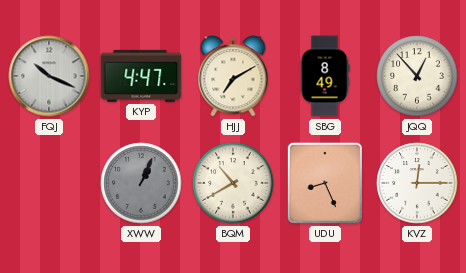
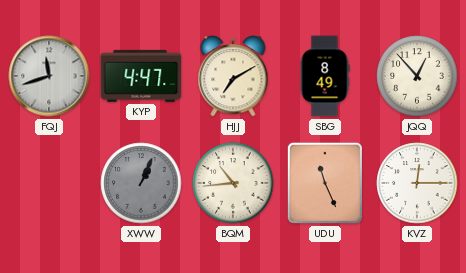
FQJ: 10:19 -> 11:42
BQM: 10:40 -> 10:44
UDU: 8:26 -> 11:26
